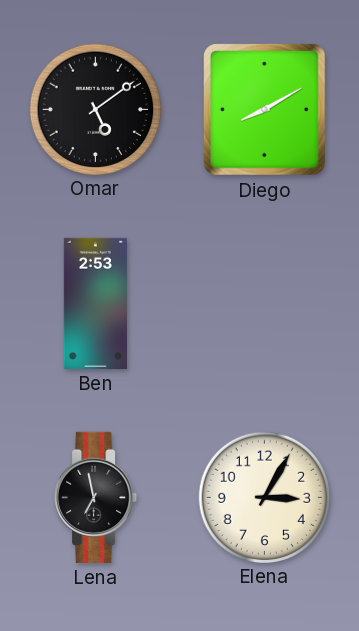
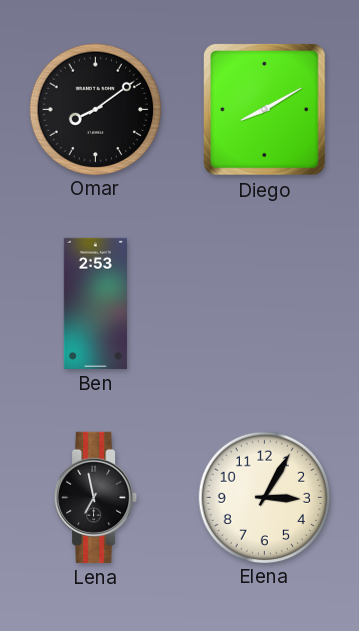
Omar: 5:09 -> 8:09
